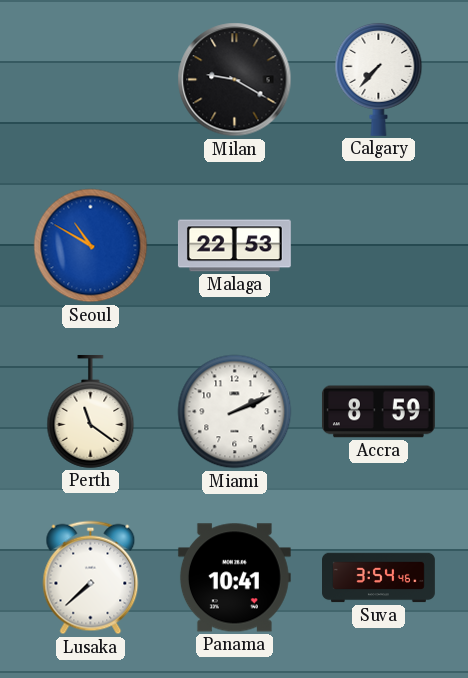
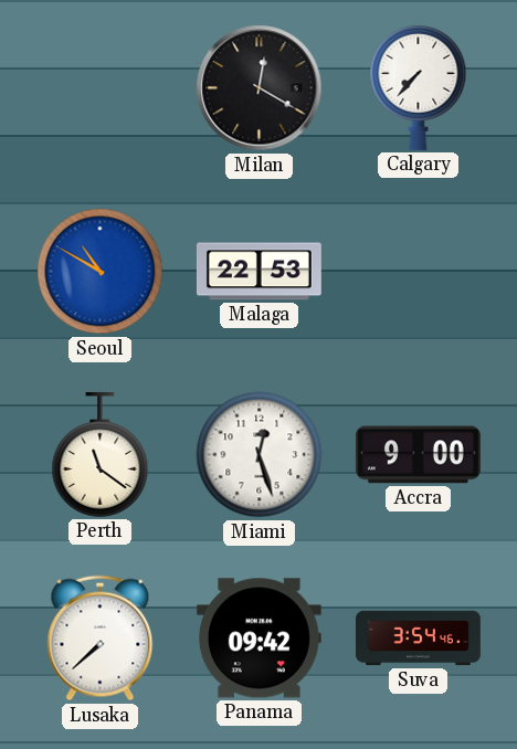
Milan: 9:20 -> 12:20
Miami: 2:11 -> 12:27
Accra: 8:59 -> 9:00
Panama: 10:41 -> 09:42
